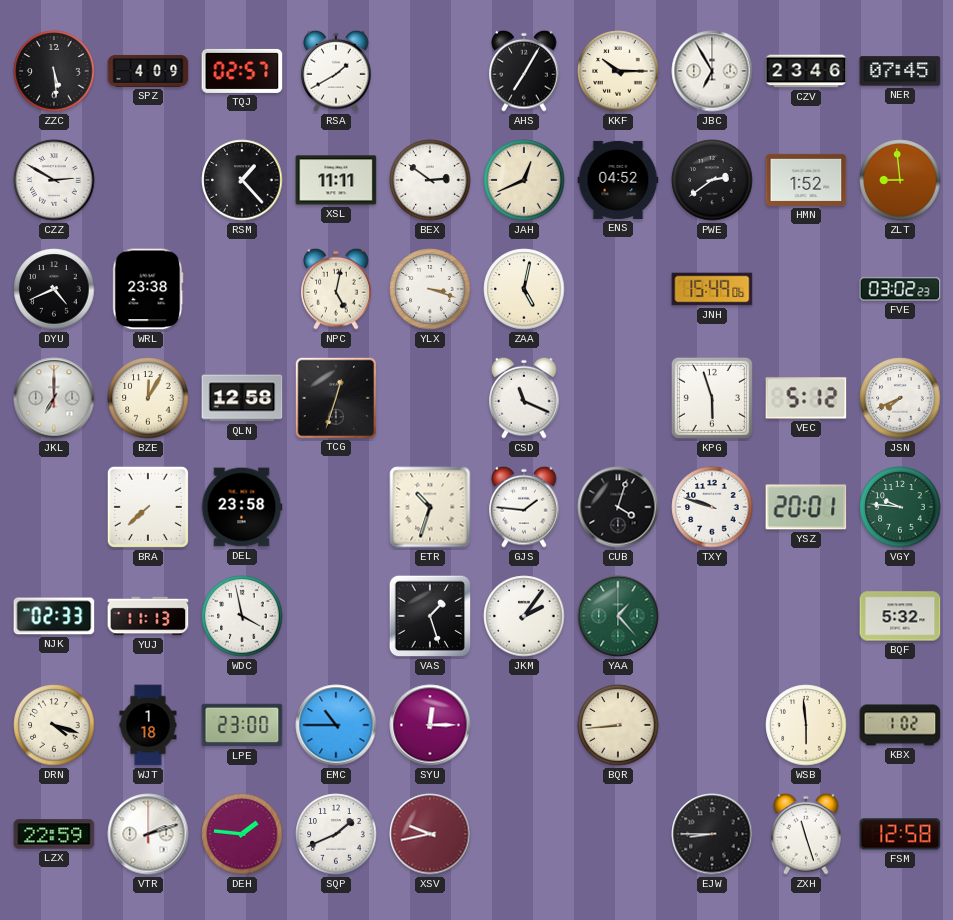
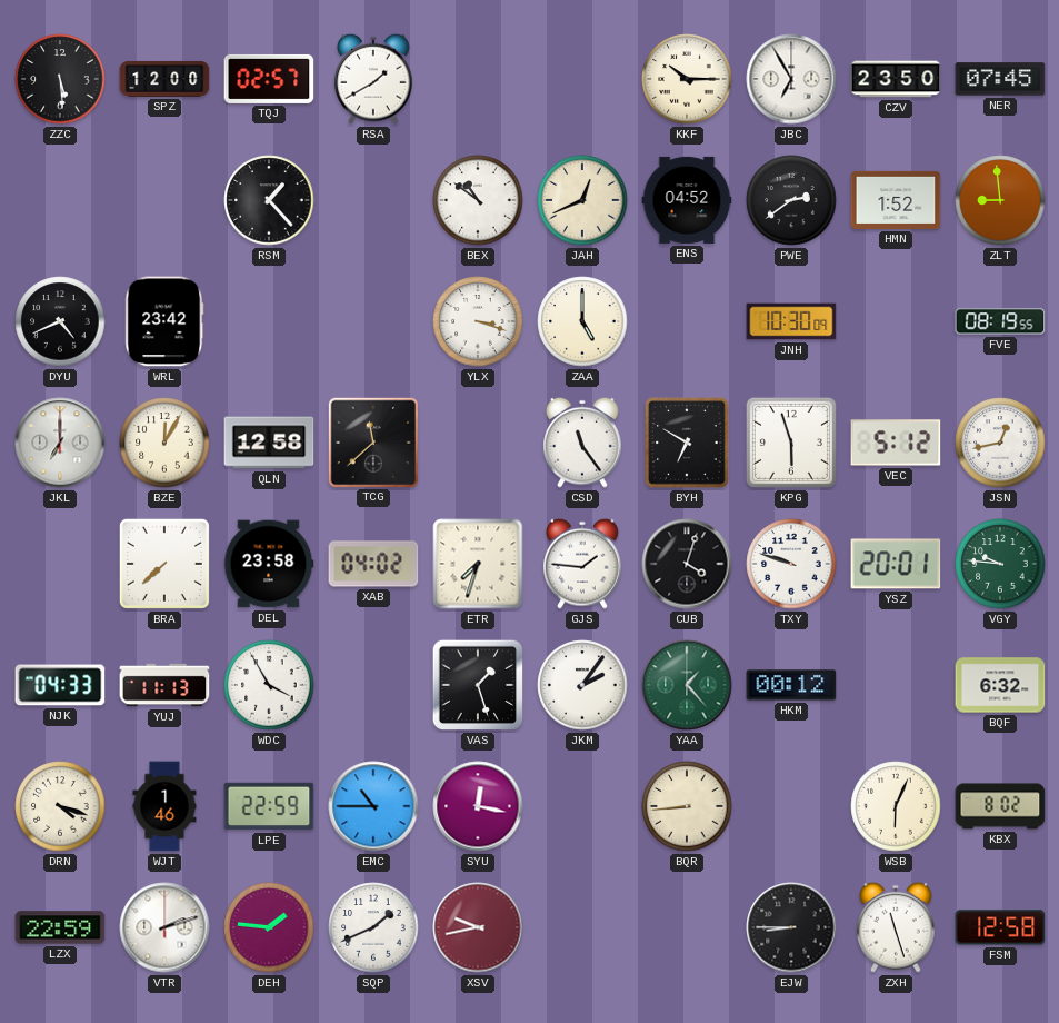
SPZ: 4:09 -> 12:00
AHS: 7:05 -> none
CZV: 23:46 -> 23:50
CZZ: 2:50 -> none
XSL: 11:11 -> none
BEX: 2:51 -> 10:51
WRL: 23:38 -> 23:42
NPC: 5:02 -> none
ZAA: 5:02 -> 5:00
JNH: 15:49 -> 10:30
FVE: 03:02 -> 08:19
TCG: 12:33 -> 11:38
CSD: 11:19 -> 11:24
BYH: none -> 6:50
JSN: 7:41 -> 12:43
XAB: none -> 04:02
ETR: 10:33 -> 7:33
NJK: 02:33 -> 04:33
WDC: 3:58 -> 3:55
HKM: none -> 00:12
BQF: 5:32 -> 6:32
WJT: 1:18 -> 1:46
LPE: 23:00 -> 22:59
SYU: 12:15 -> 12:17
WSB: 5:59 -> 6:04
KBX: 1:02 -> 8:02
